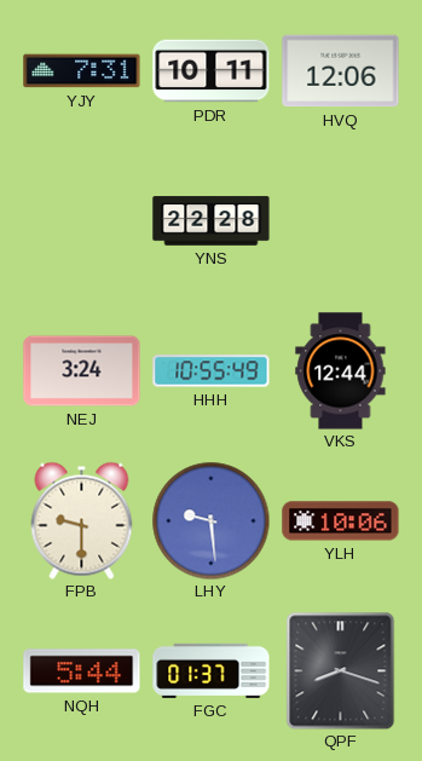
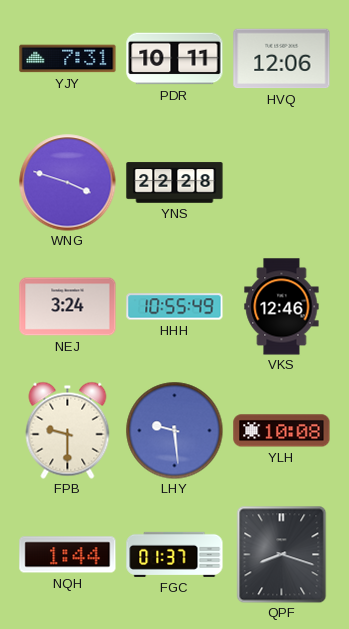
WNG: none -> 3:48
VKS: 12:44 -> 12:46
YLH: 10:06 -> 10:08
NQH: 5:44 -> 1:44
